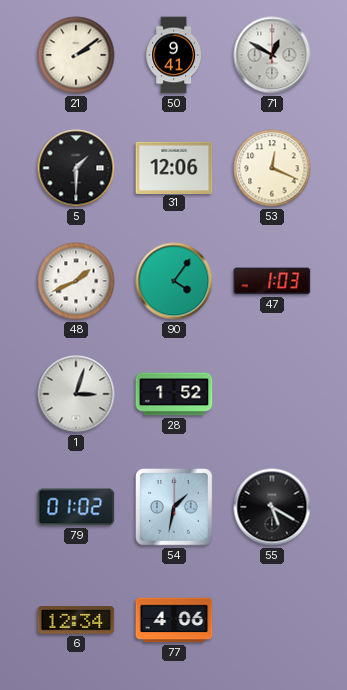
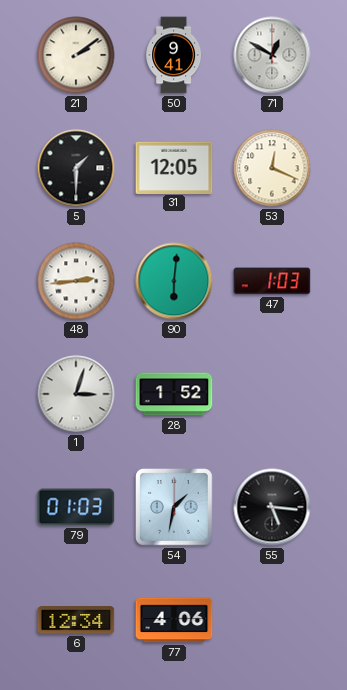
31: 12:06 -> 12:05
48: 1:41 -> 2:44
90: 4:06 -> 6:01
79: 01:02 -> 01:03
55: 5:20 -> 5:16
